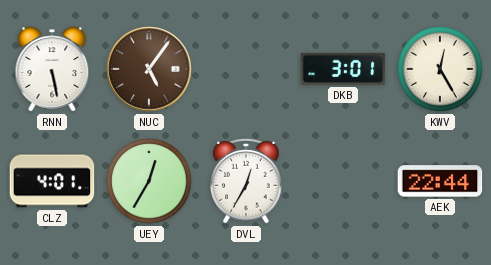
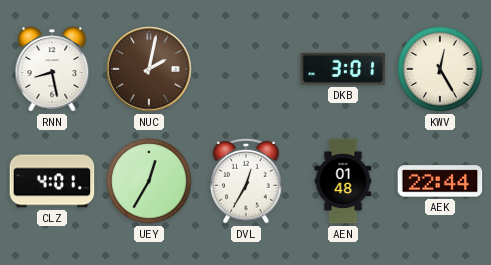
RNN: 5:28 -> 8:28
NUC: 5:06 -> 2:02
AEN: none -> 01:48
